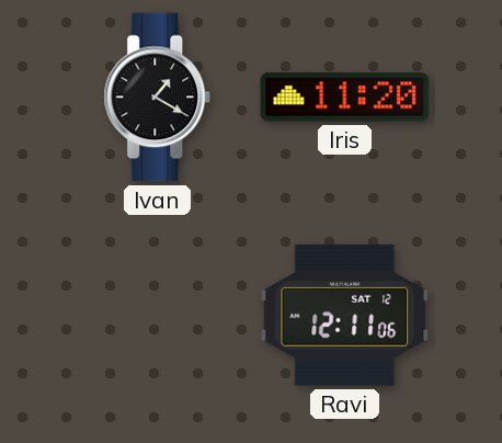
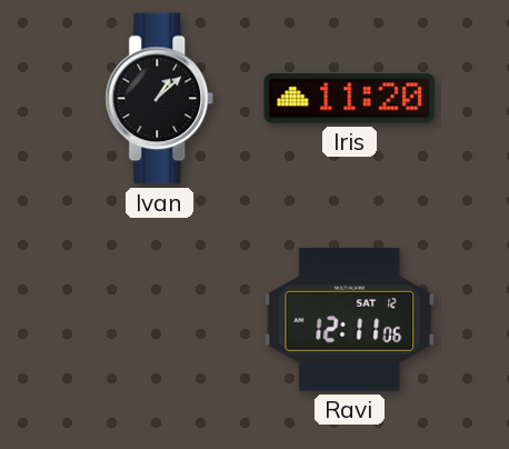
Ivan: 1:20 -> 1:08
